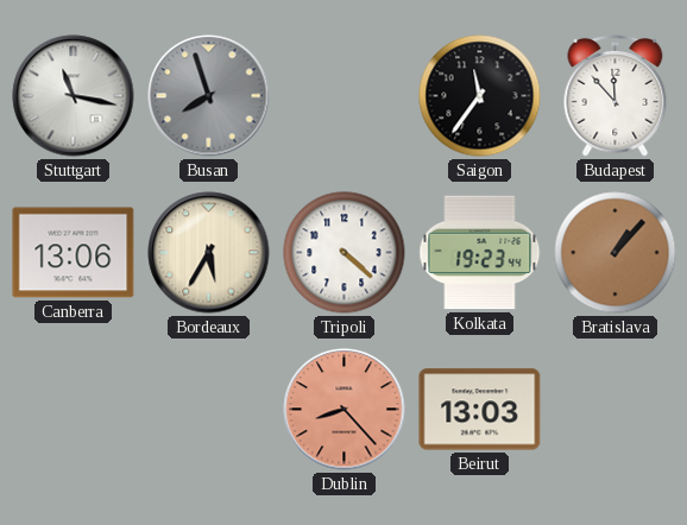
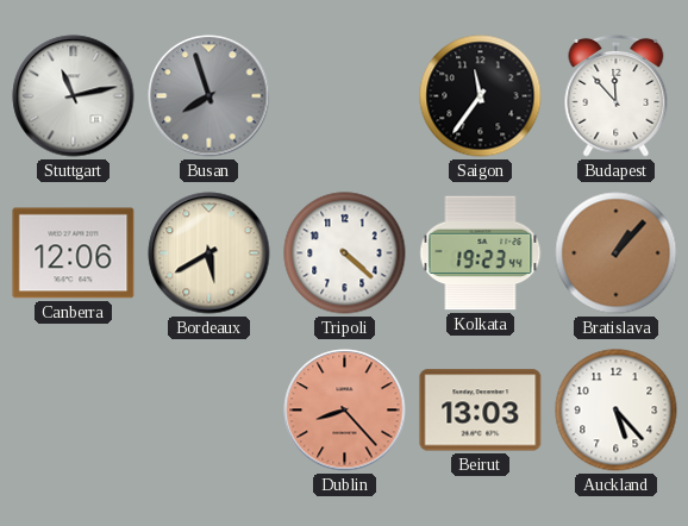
Stuttgart: 11:17 -> 11:13
Canberra: 13:06 -> 12:06
Bordeaux: 5:35 -> 5:40
Auckland: none -> 5:23
